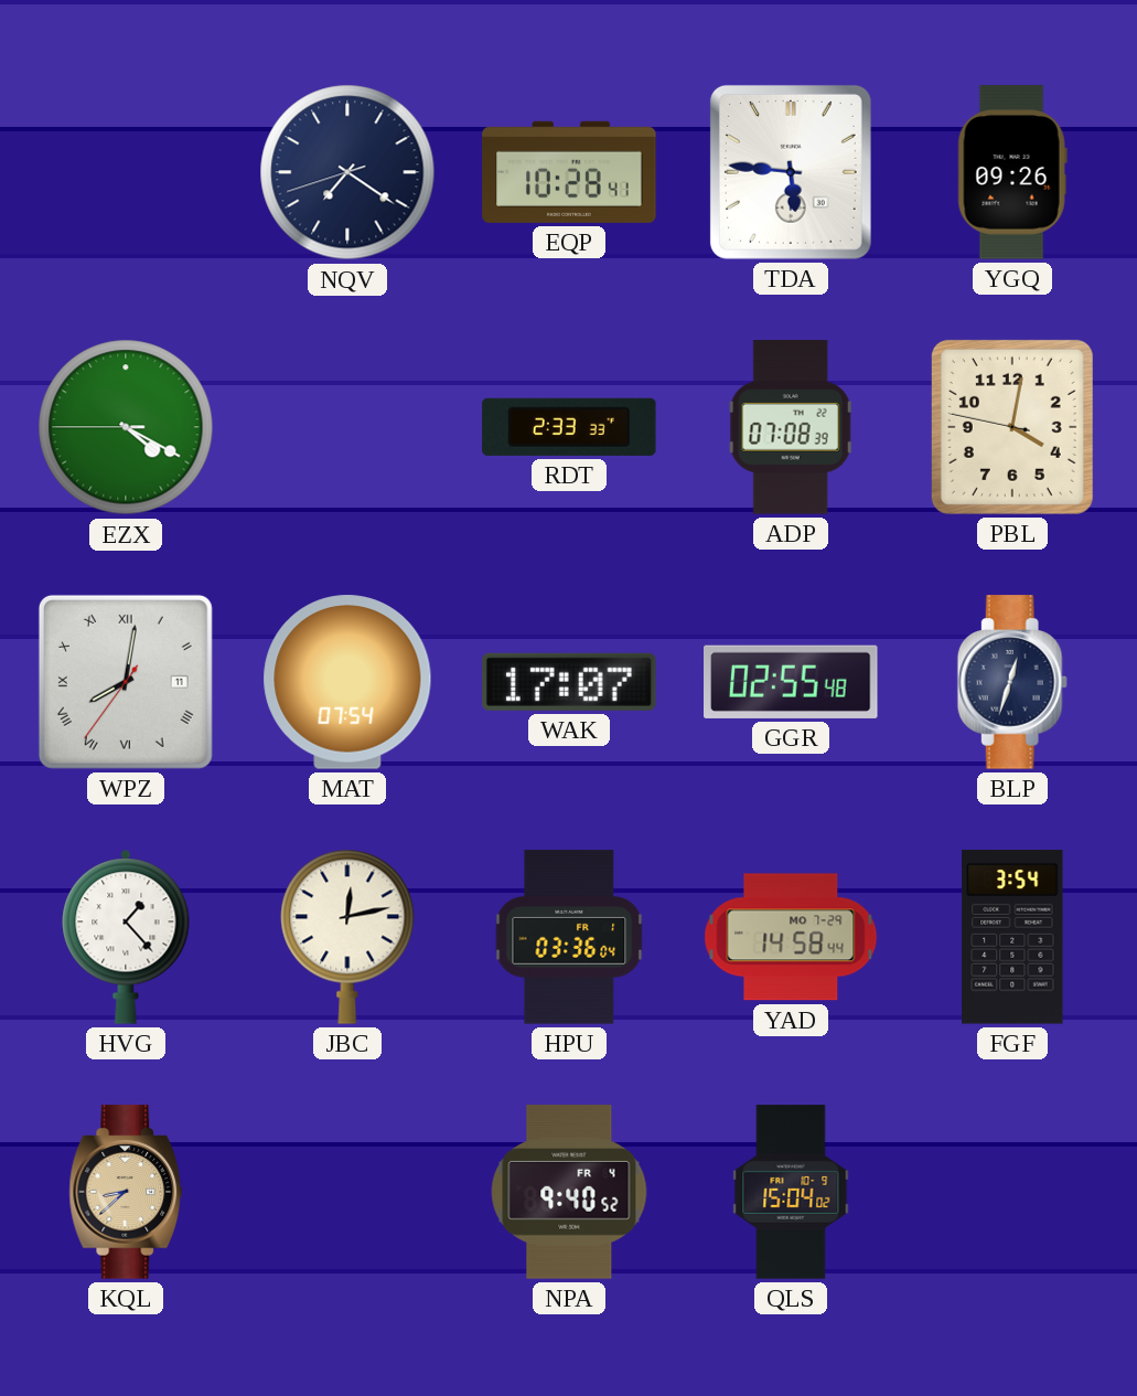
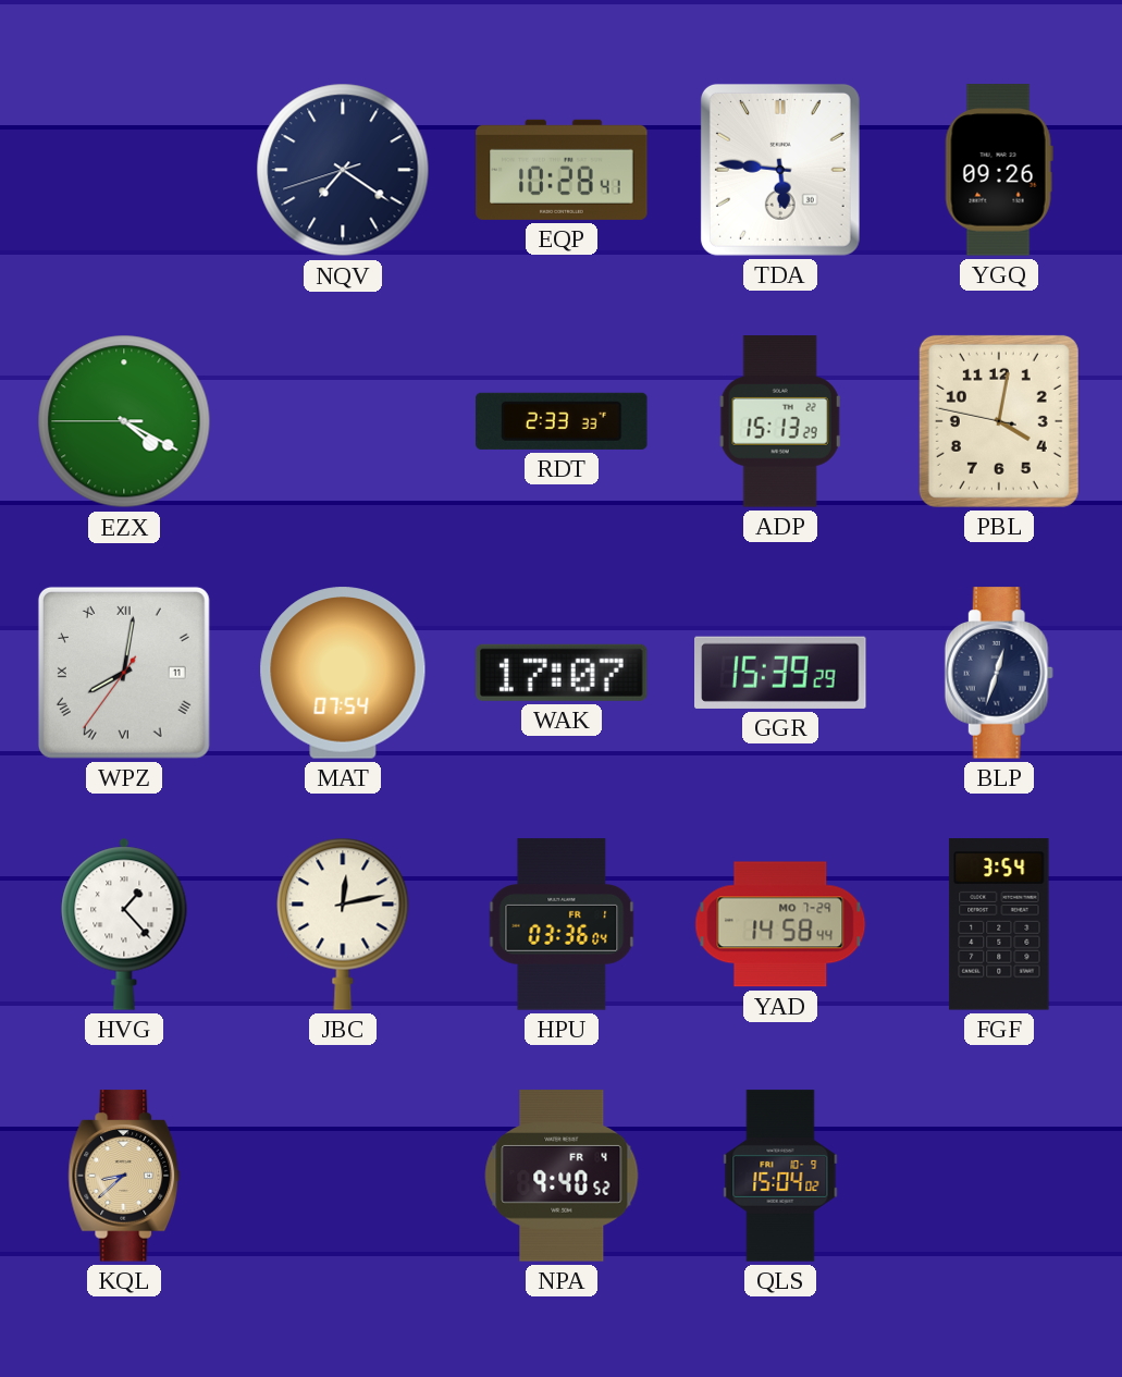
ADP: 07:08 -> 15:13
GGR: 02:55 -> 15:39
